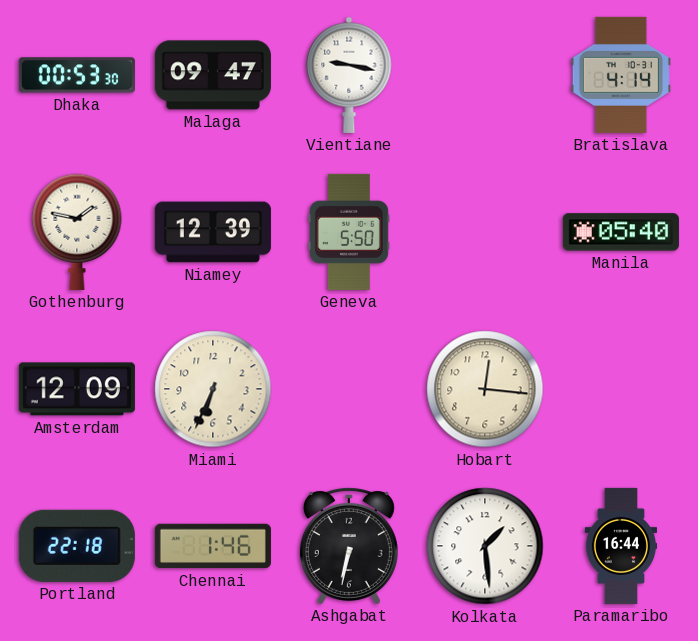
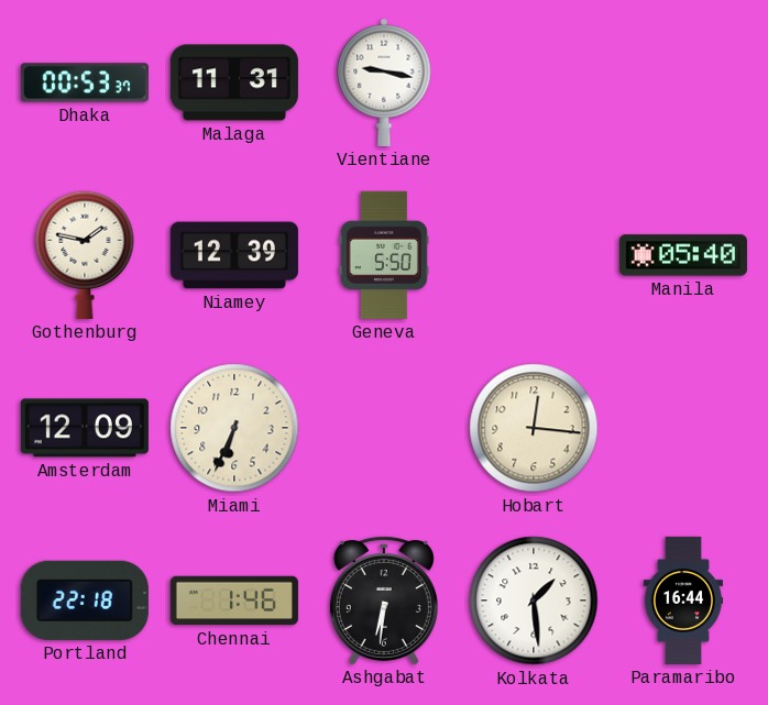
Dhaka: 00:53:30 -> 00:53:37
Malaga: 09:47 -> 11:31
Bratislava: 4:14 -> none
Ashgabat: 6:32 -> 6:31
